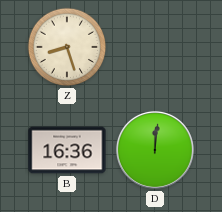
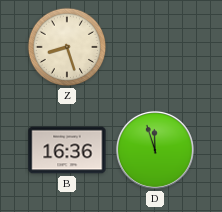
D: 12:01 -> 11:57
